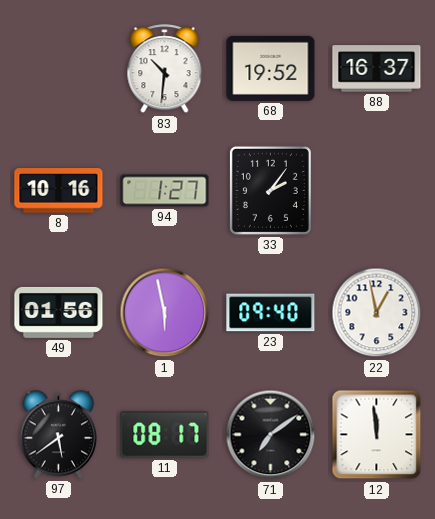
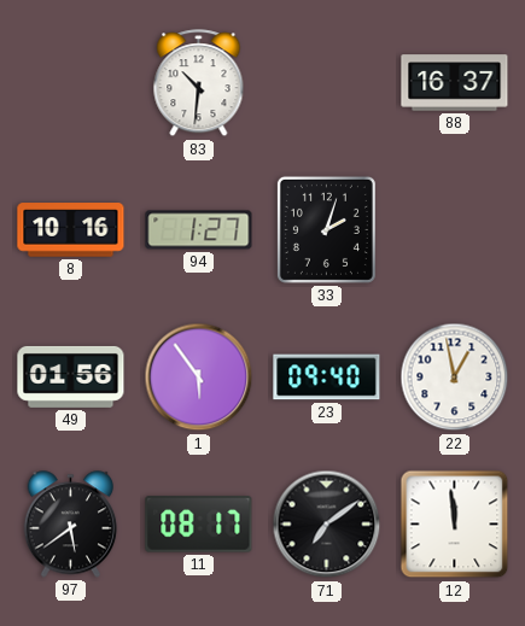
68: 19:52 -> none
33: 2:06 -> 2:03
1: 5:58 -> 5:54
